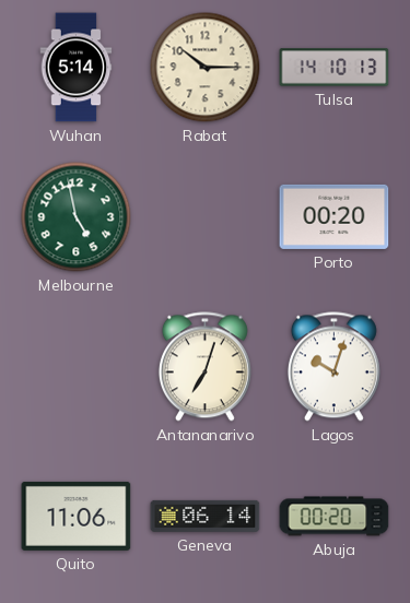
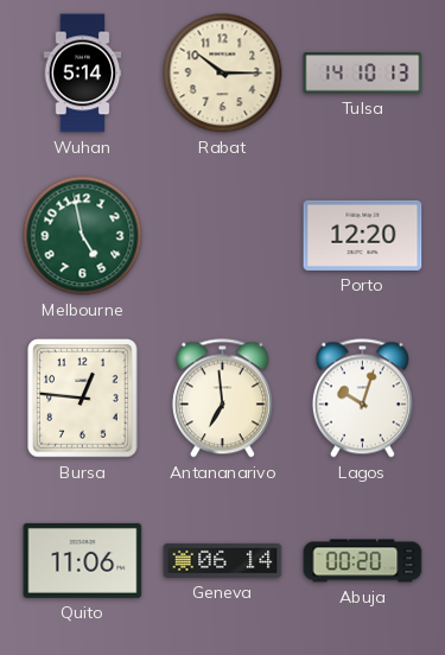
Porto: 00:20 -> 12:20
Bursa: none -> 12:46
Antananarivo: 7:03 -> 6:59
